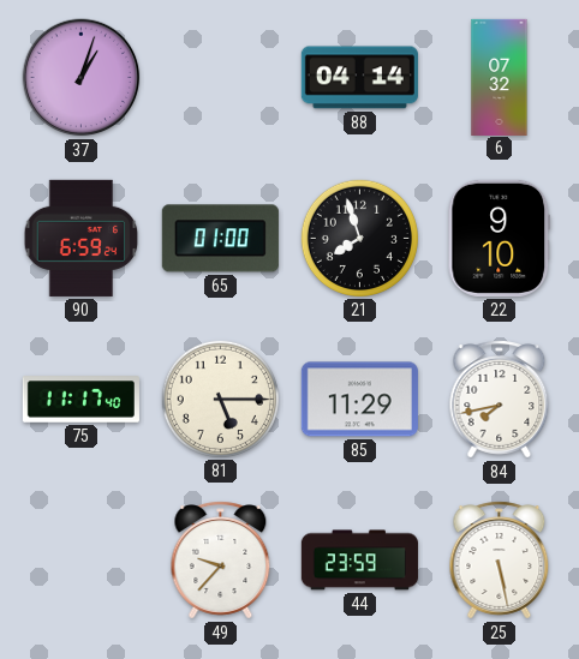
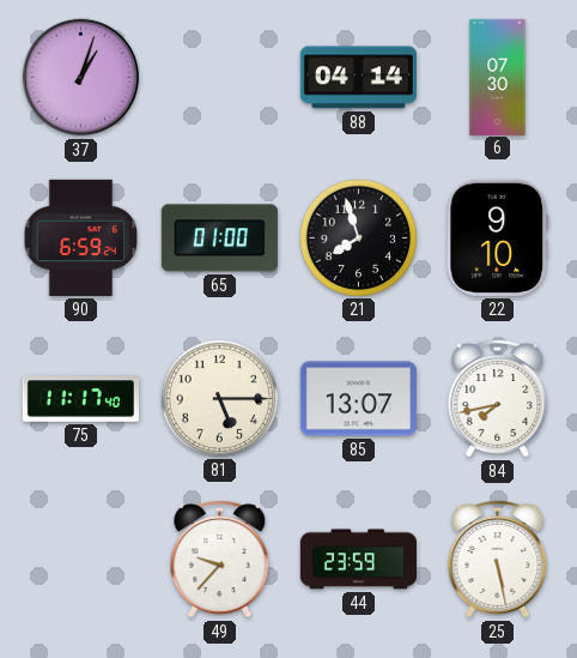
6: 07:32 -> 07:30
85: 11:29 -> 13:07
